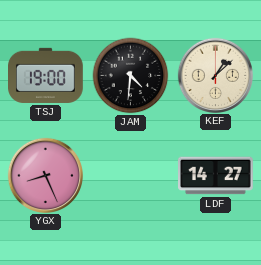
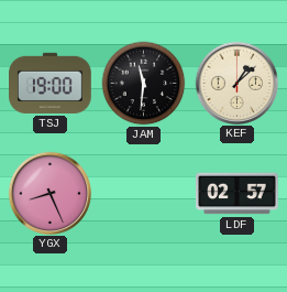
JAM: 4:31 -> 11:31
LDF: 14:27 -> 02:57
